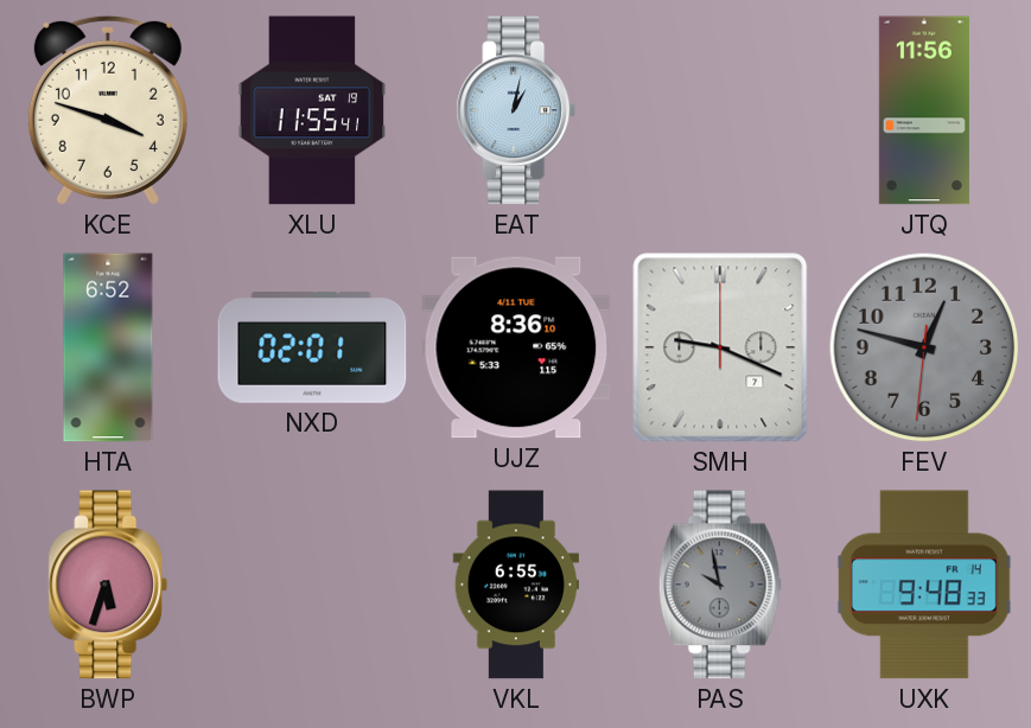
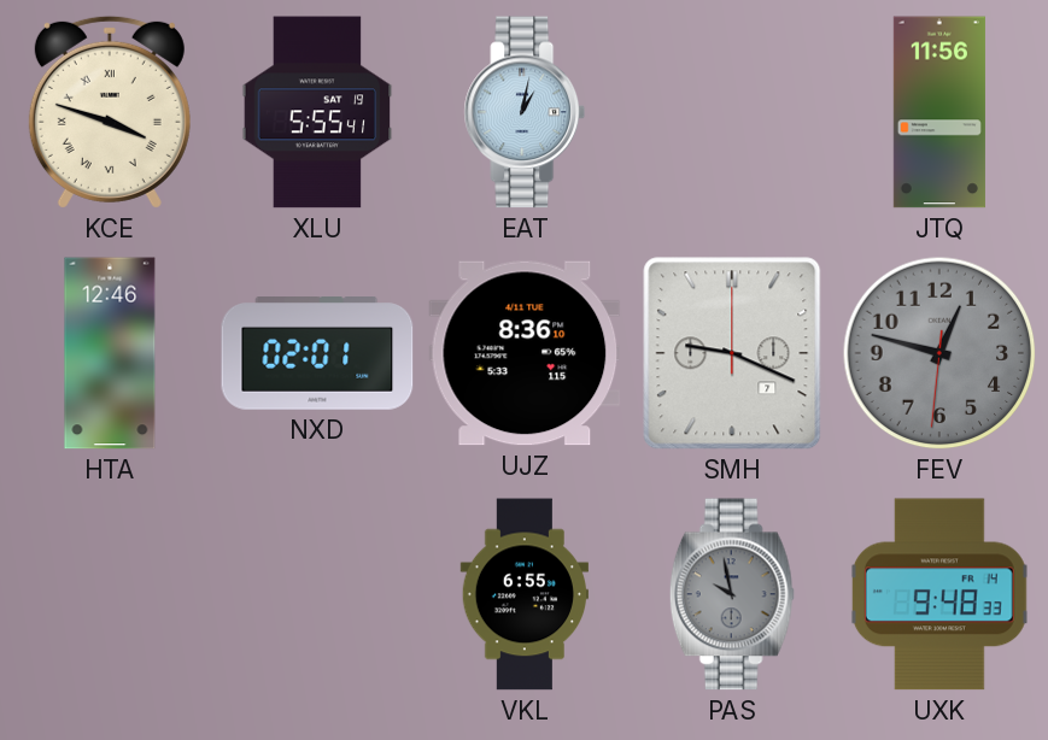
KCE numerals: Arabic -> Roman
XLU: 11:55 -> 5:55
HTA: 6:52 -> 12:46
BWP: 5:33 -> none
